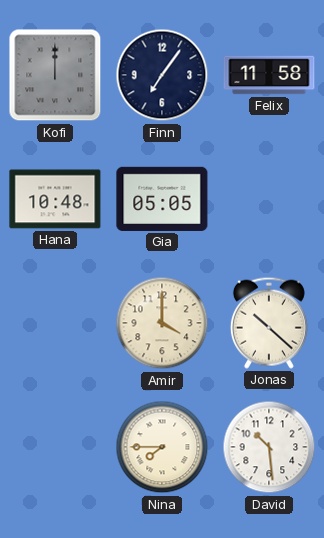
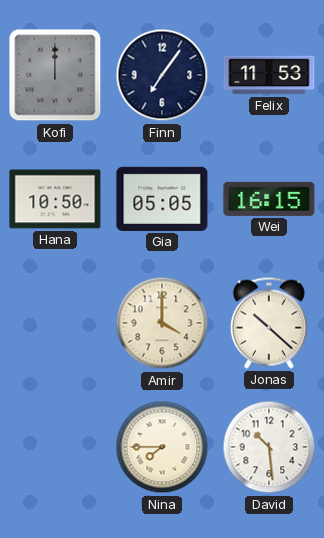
Felix: 11:58 -> 11:53
Hana: 10:48 -> 10:50
Wei: none -> 16:15
